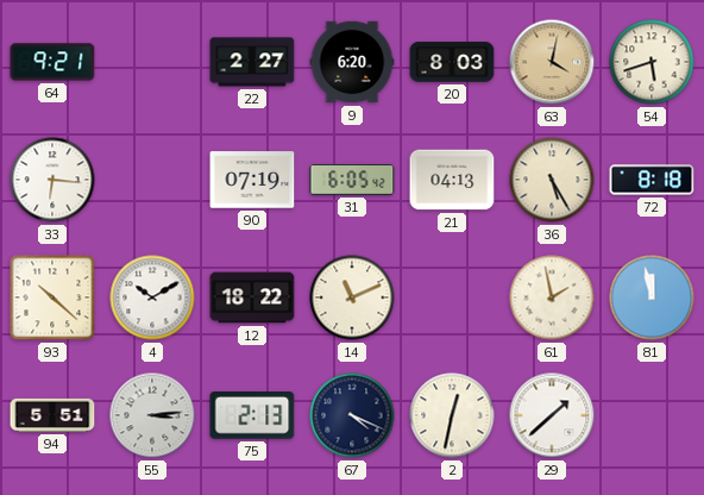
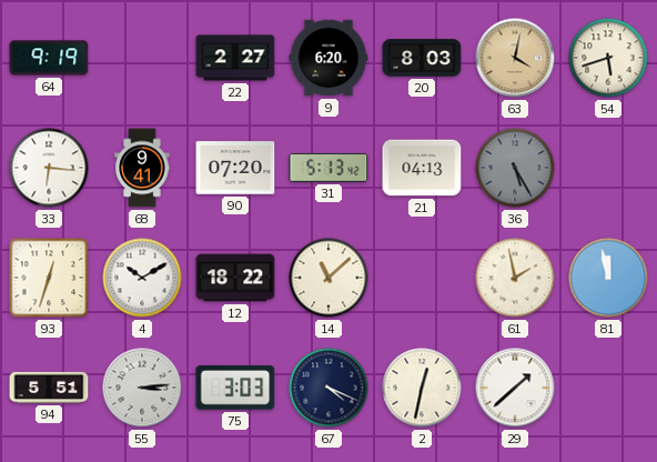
64: 9:21 -> 9:19
68: none -> 9:41
90: 07:19 -> 07:20
31: 6:05 -> 5:13
36 dial: cream -> grey
72: 8:18 -> none
93: 10:22 -> 12:33
14: 11:11 -> 11:08
75: 2:13 -> 3:03
